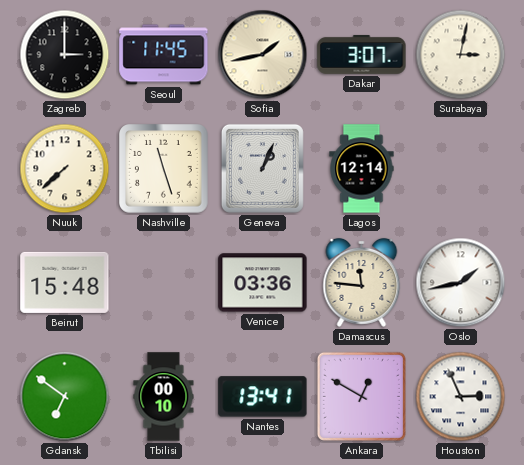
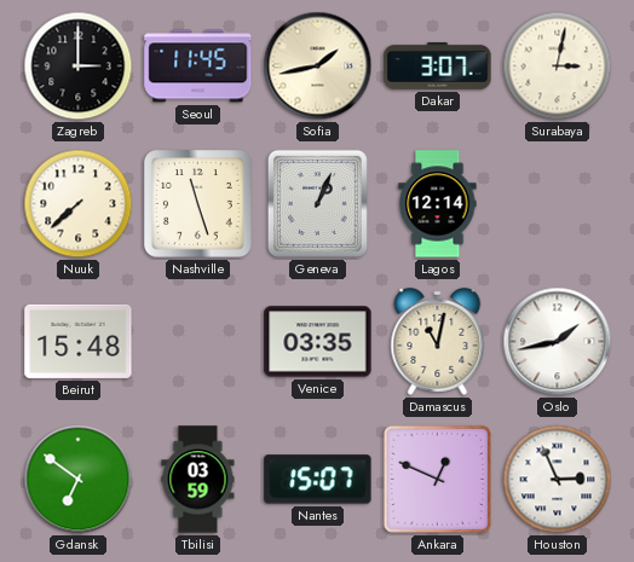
Venice: 03:36 -> 03:35
Damascus: 11:46 -> 11:02
Tbilisi: 00:10 -> 03:59
Nantes: 13:41 -> 15:07
Ankara: 12:50 -> 12:49
